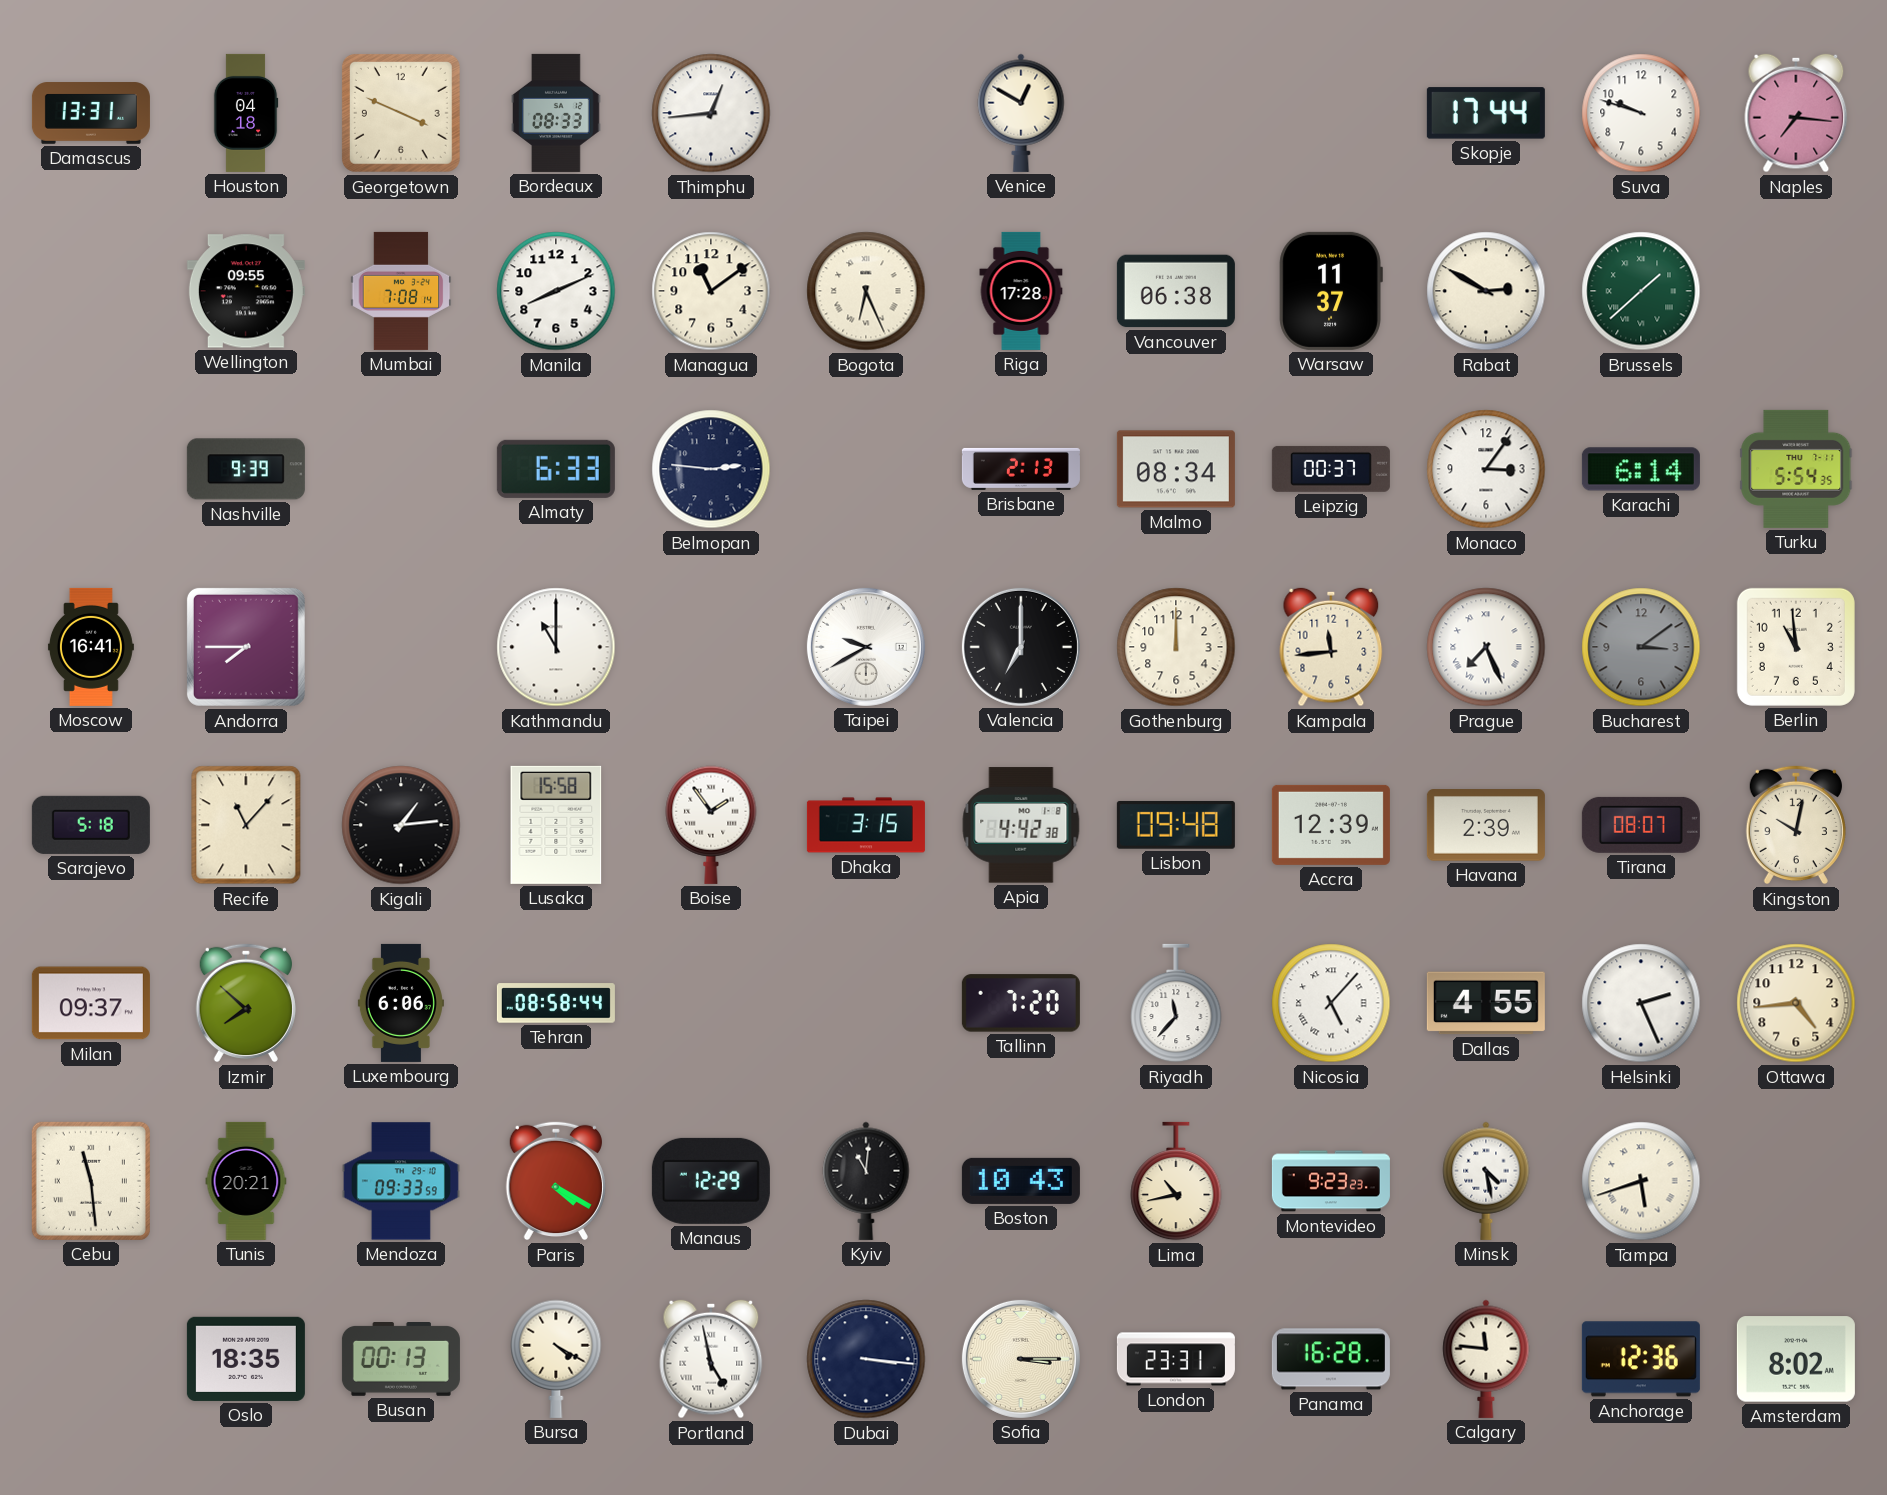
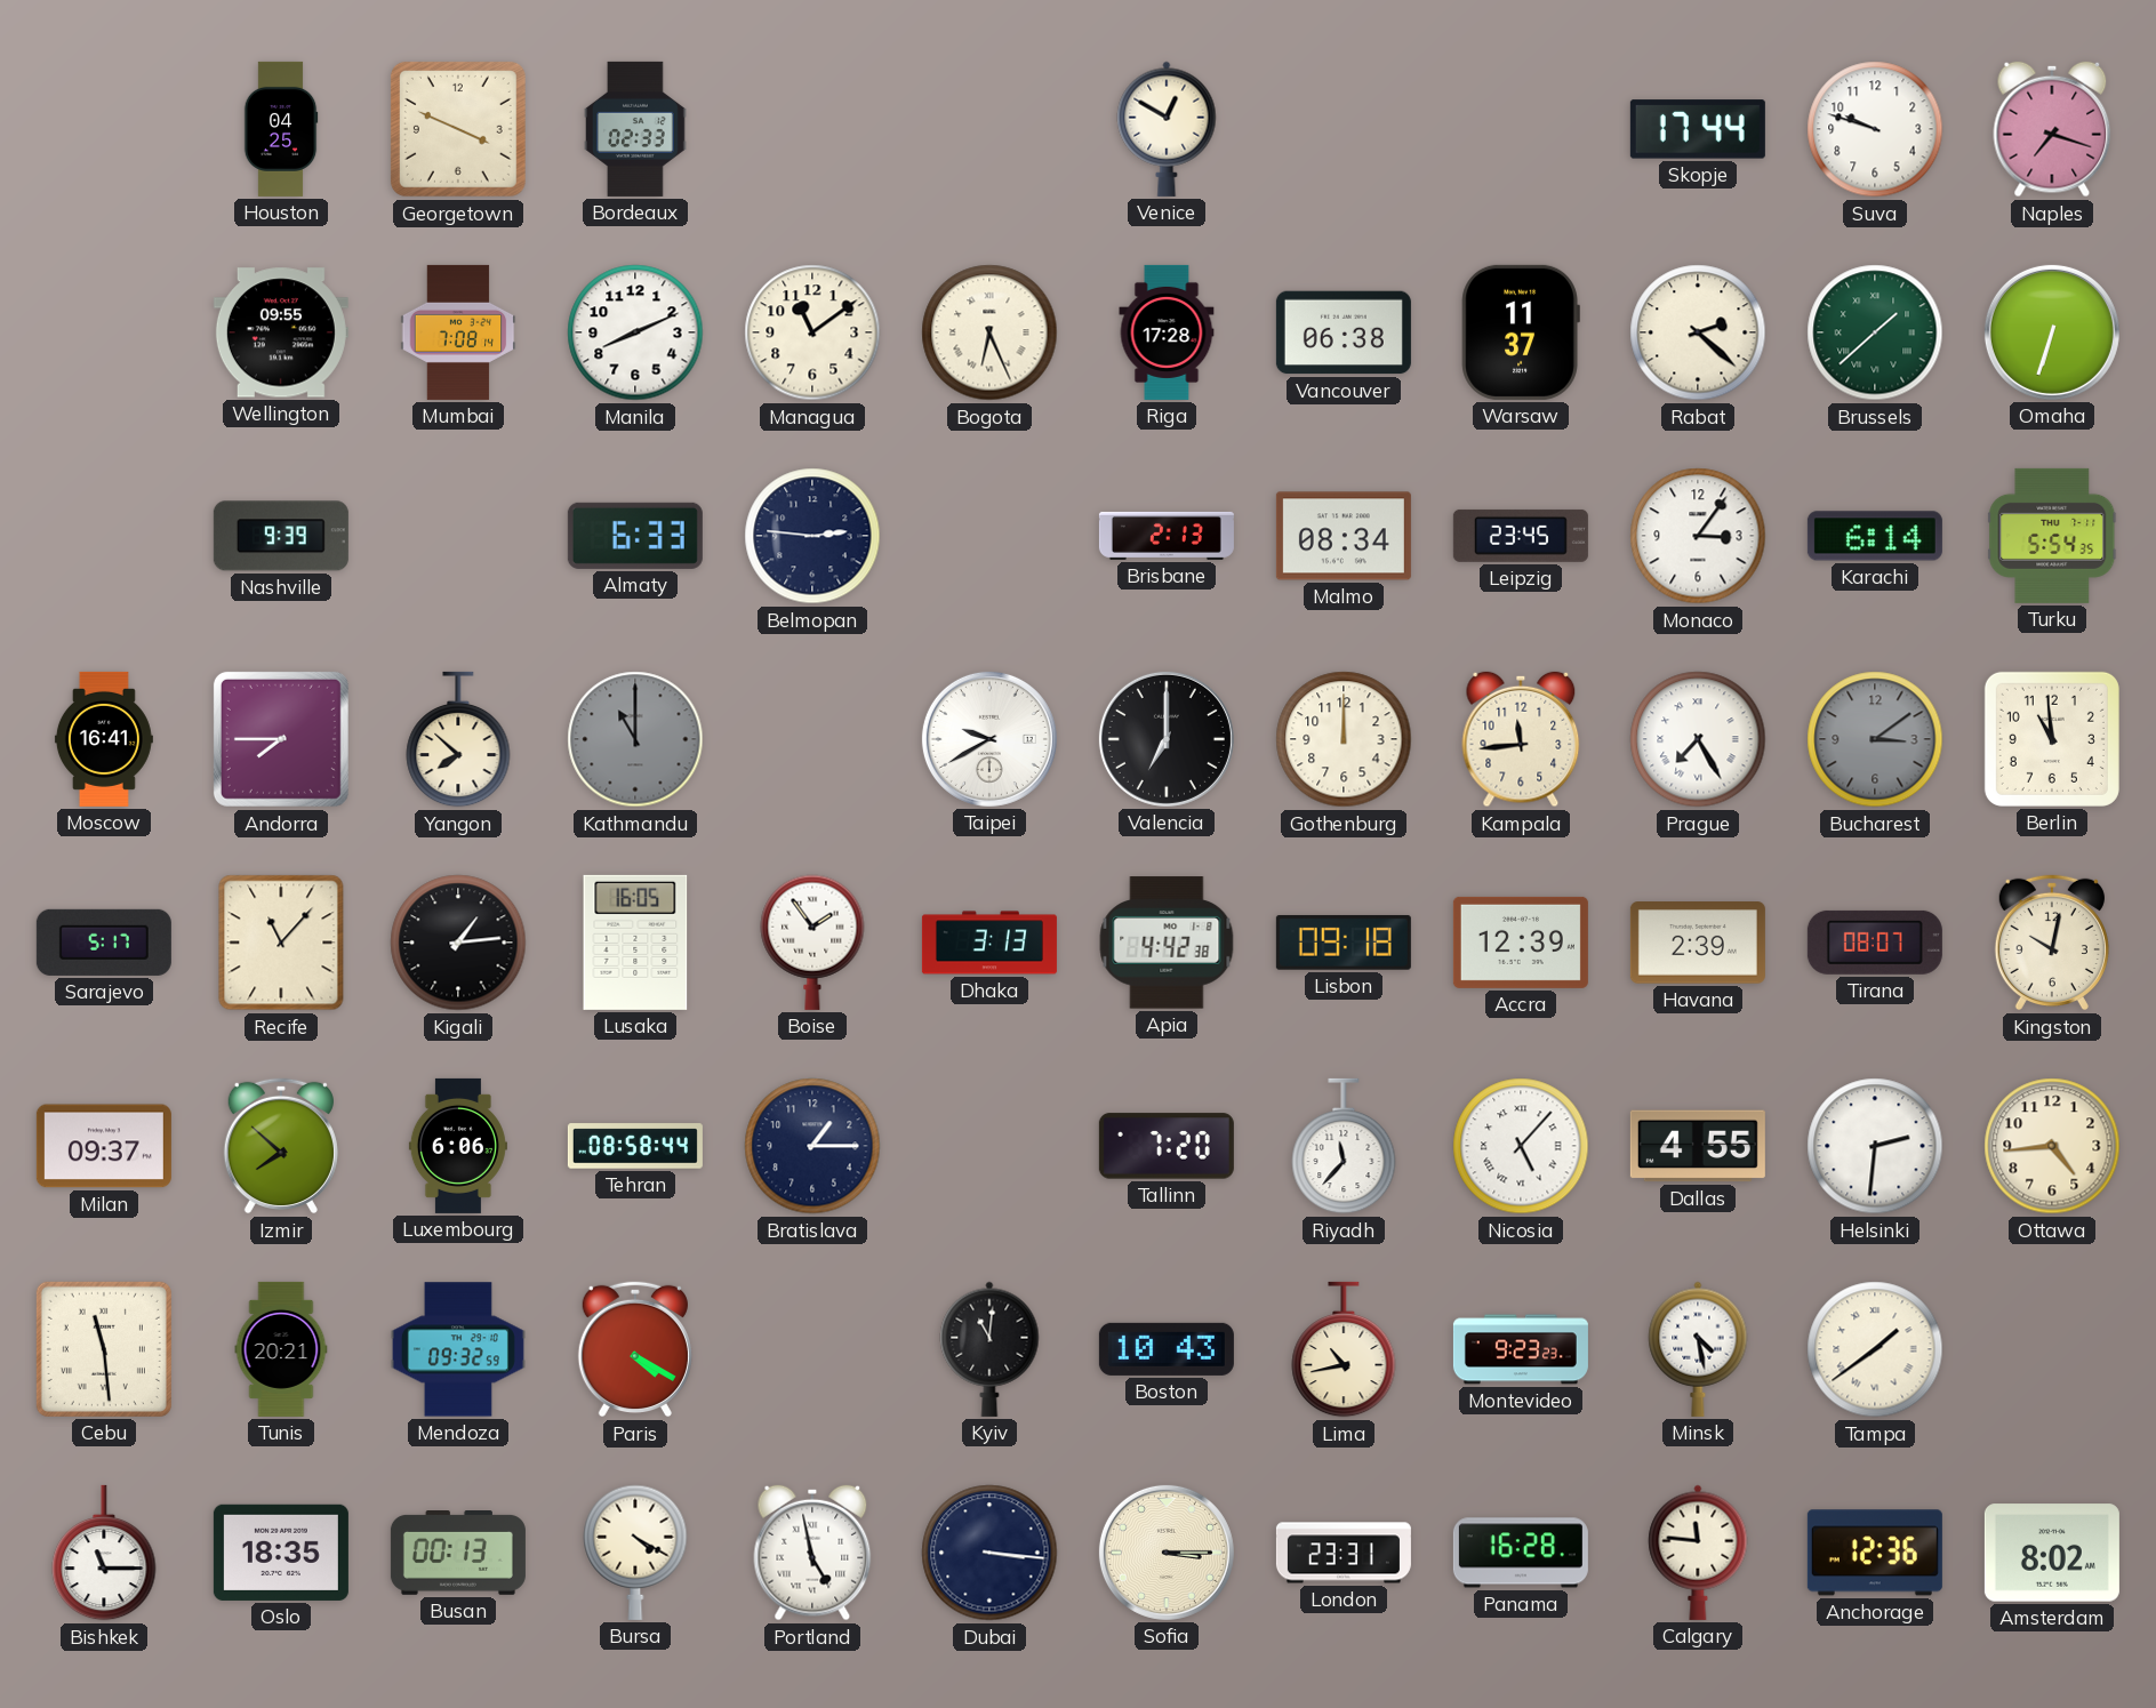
Damascus: 13:31 -> none
Houston: 04:18 -> 04:25
Bordeaux: 08:33 -> 02:33
Thimphu: 12:44 -> none
Naples: 7:16 -> 7:18
Rabat: 2:50 -> 2:22
Omaha: none -> 6:33
Leipzig: 00:37 -> 23:45
Yangon: none -> 7:52
Kathmandu dial: white -> grey
Prague: 7:26 -> 7:25
Sarajevo: 5:18 -> 5:17
Lusaka: 15:58 -> 16:05
Dhaka: 3:15 -> 3:13
Lisbon: 09:48 -> 09:18
Bratislava: none -> 1:15
Helsinki: 2:26 -> 2:31
Mendoza: 09:33 -> 09:32
Manaus: 12:29 -> none
Tampa: 5:42 -> 1:39
Bishkek: none -> 11:15
